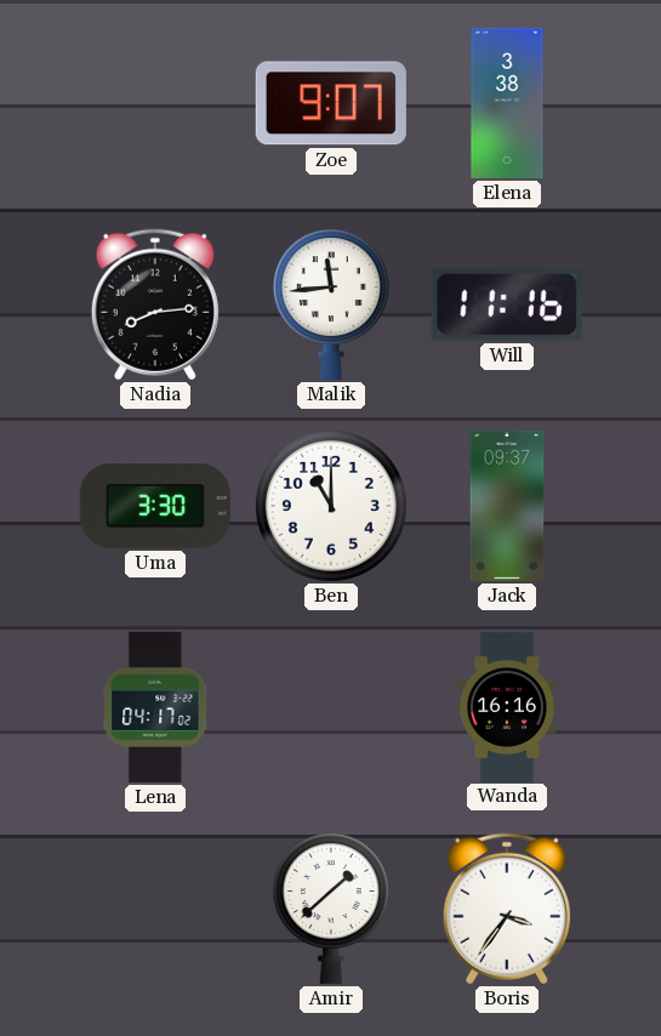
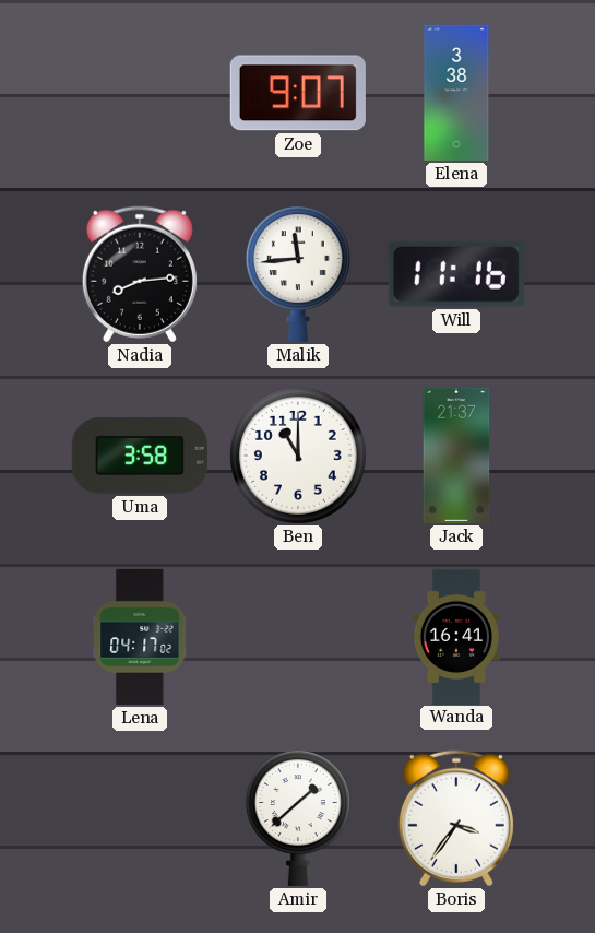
Uma: 3:30 -> 3:58
Jack: 09:37 -> 21:37
Wanda: 16:16 -> 16:41
